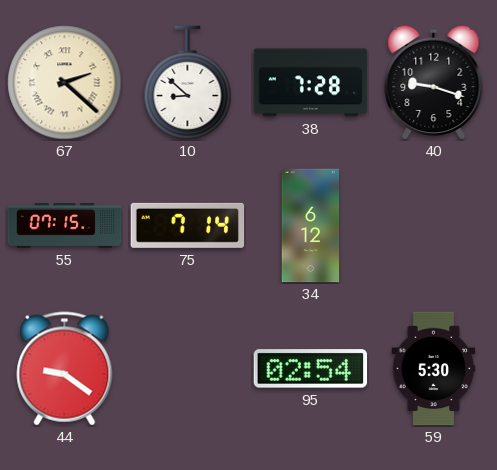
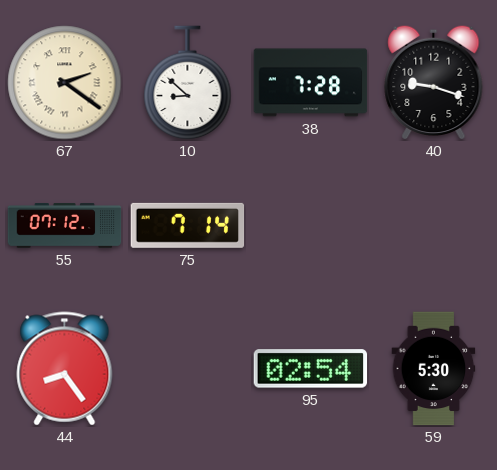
67: 2:22 -> 2:21
55: 07:15 -> 07:12
34: 6:12 -> none
44: 9:21 -> 8:24
